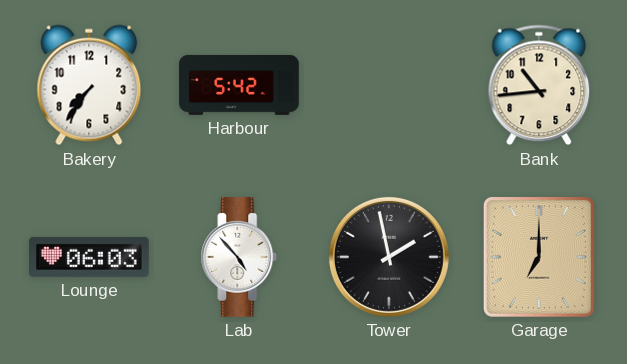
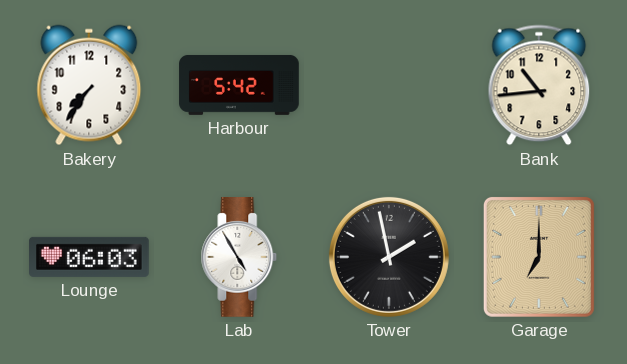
Lab: 4:53 -> 4:55
